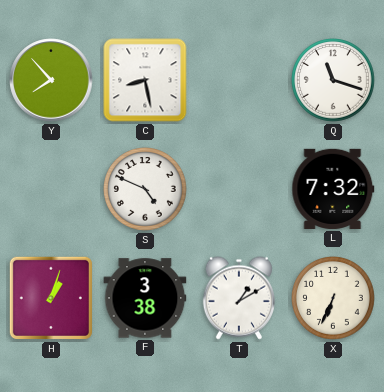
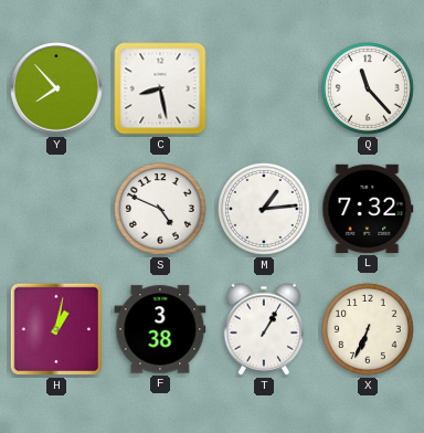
Q: 11:18 -> 11:23
M: none -> 1:14
H: 1:03 -> 1:02
T: 1:10 -> 1:05
